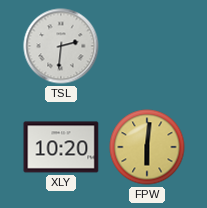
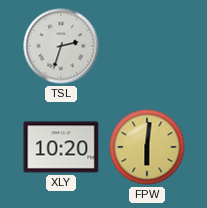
TSL: 2:31 -> 2:33
